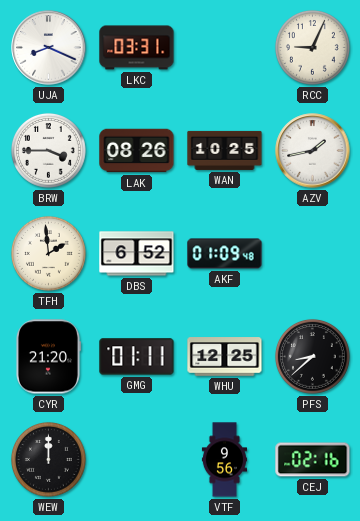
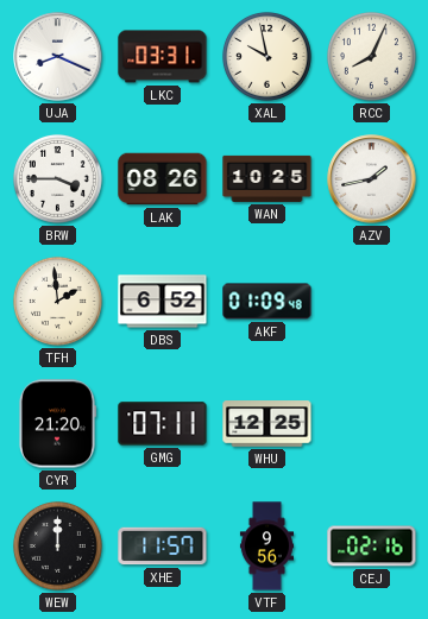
XAL: none -> 9:58
RCC: 9:04 -> 8:04
GMG: 01:11 -> 07:11
PFS: 8:38 -> none
XHE: none -> 11:57
